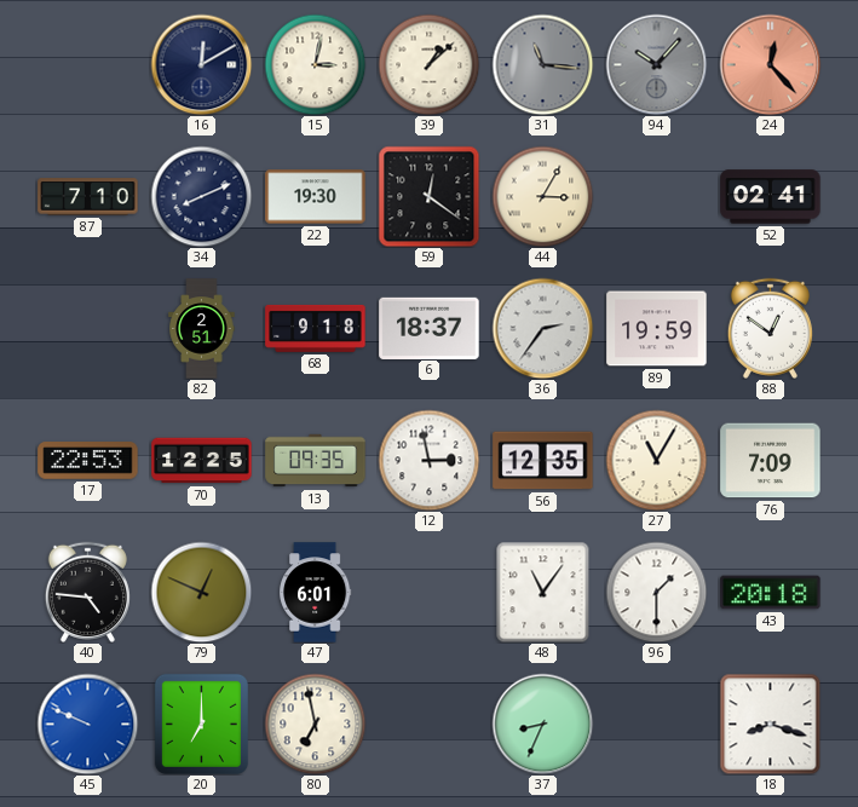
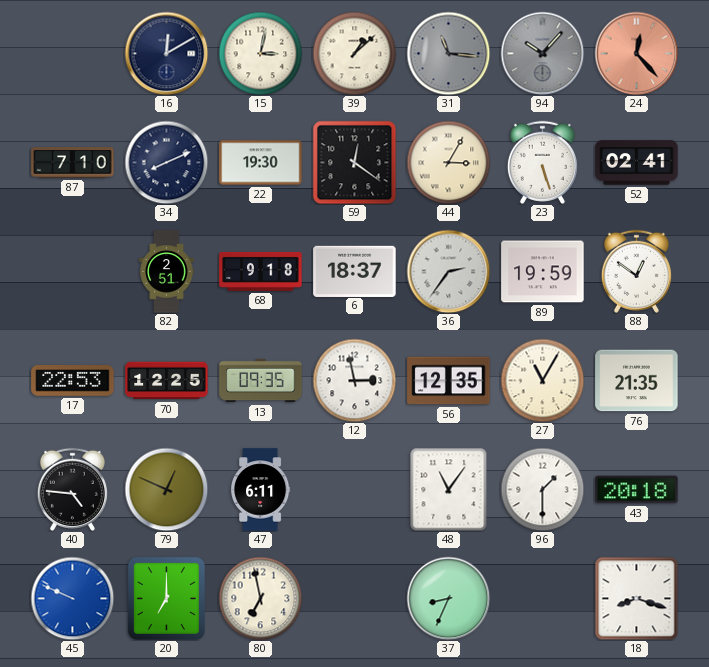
23: none -> 5:27
76: 7:09 -> 21:35
47: 6:01 -> 6:11
